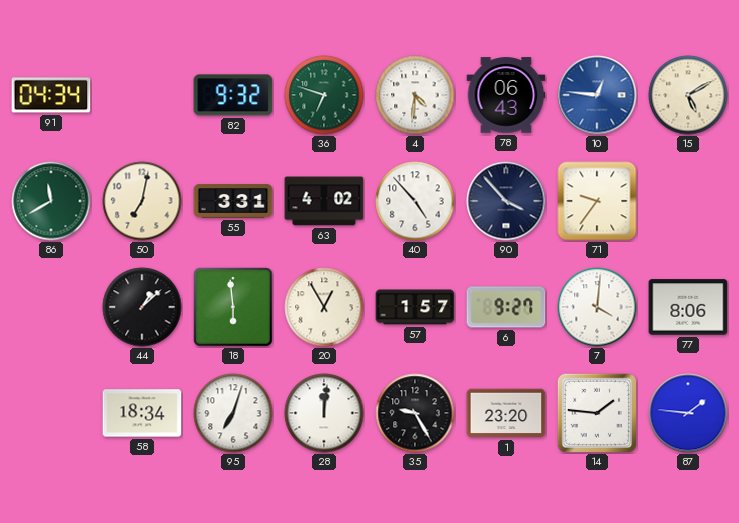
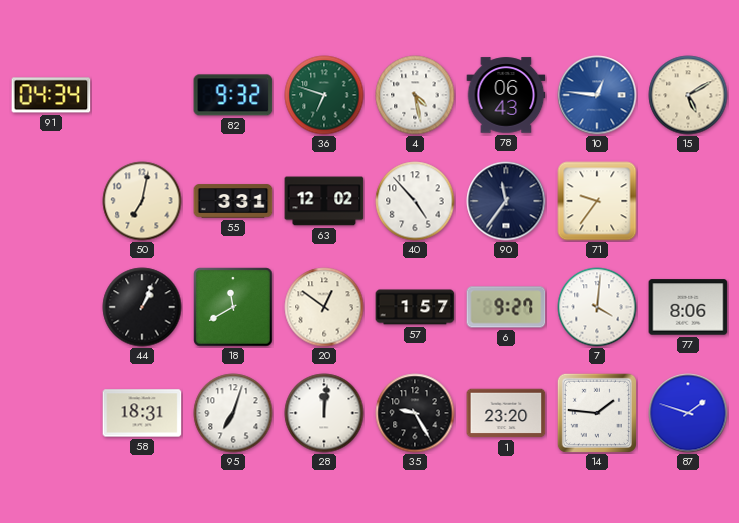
4: 4:31 -> 4:28
86: 11:40 -> none
63: 4:02 -> 12:02
90: 3:53 -> 11:36
44: 1:08 -> 1:04
18: 5:59 -> 11:40
20: 12:55 -> 12:51
58: 18:34 -> 18:31
87: 1:46 -> 1:48
